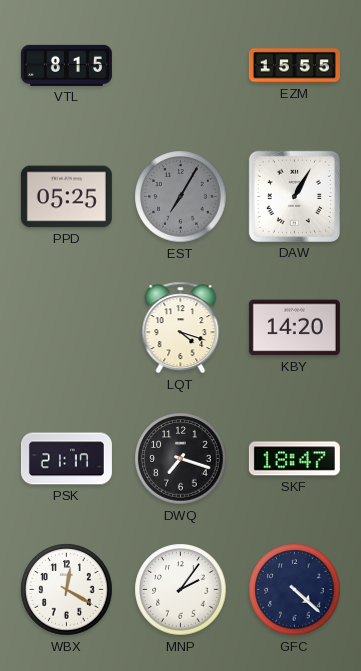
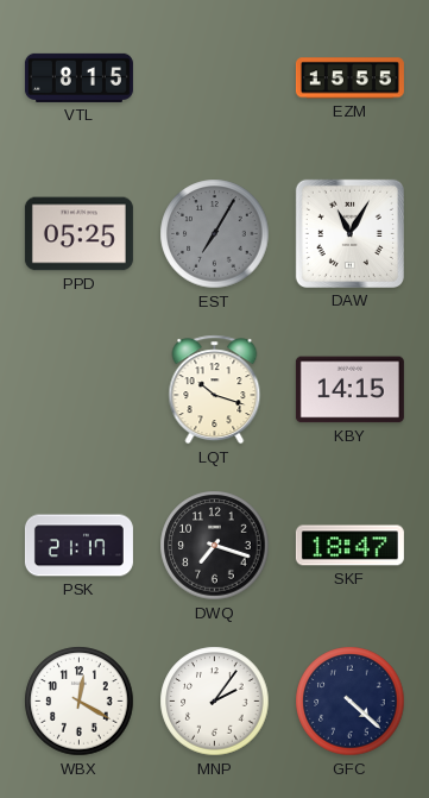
DAW: 1:05 -> 11:05
LQT: 4:18 -> 10:18
KBY: 14:20 -> 14:15
